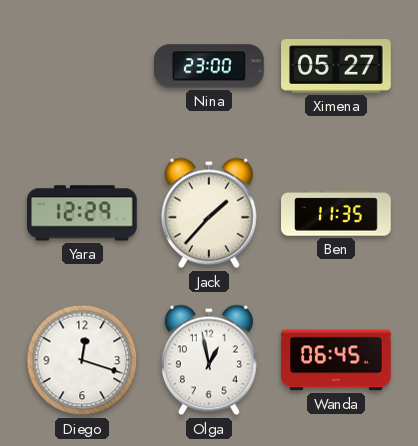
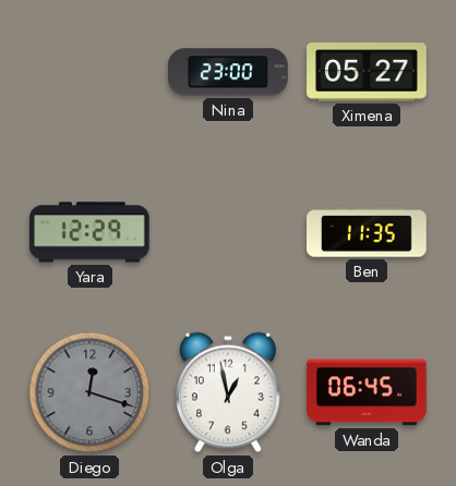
Jack: 1:37 -> none
Diego dial: white -> grey
